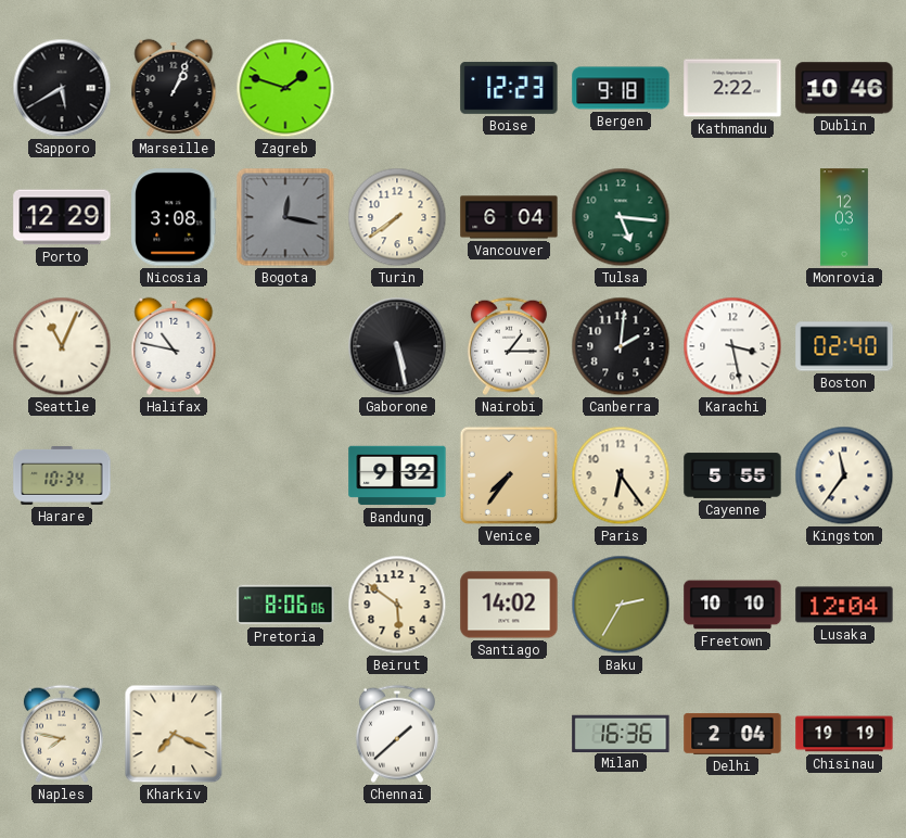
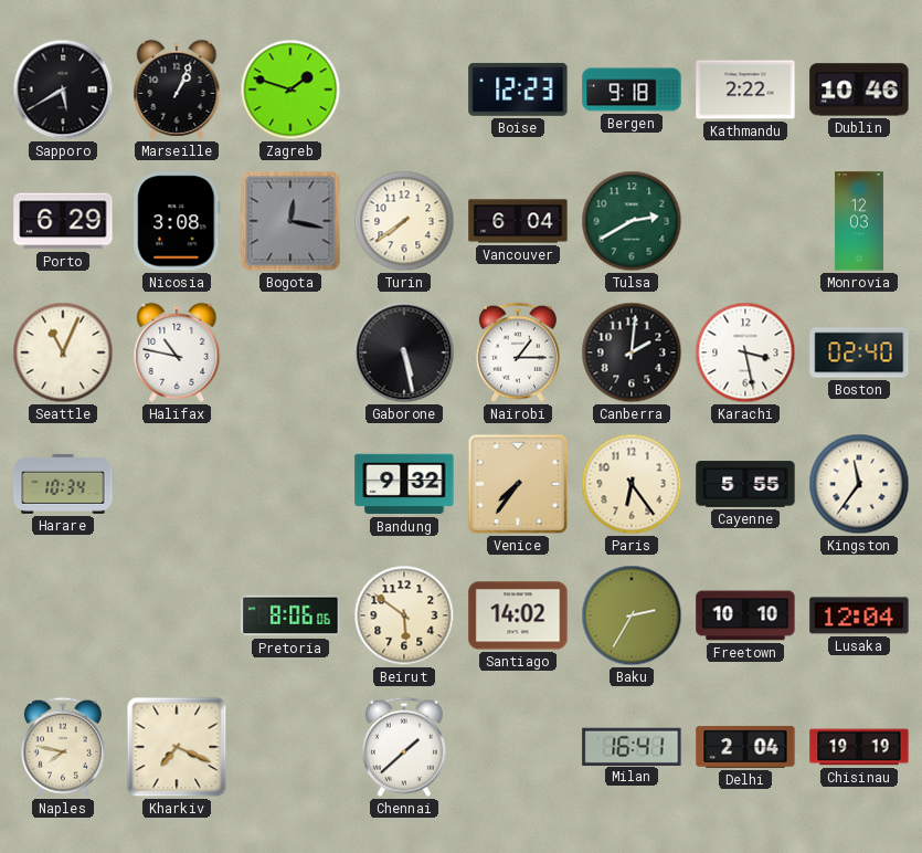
Porto: 12:29 -> 6:29
Tulsa: 5:16 -> 2:40
Milan: 16:36 -> 16:41
